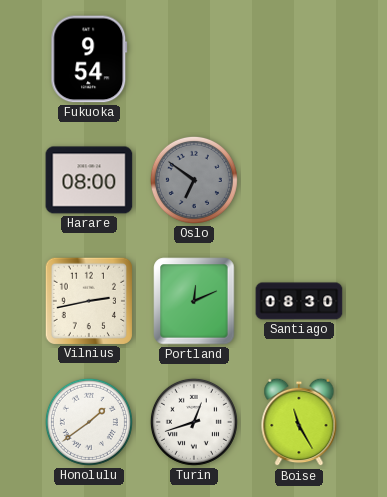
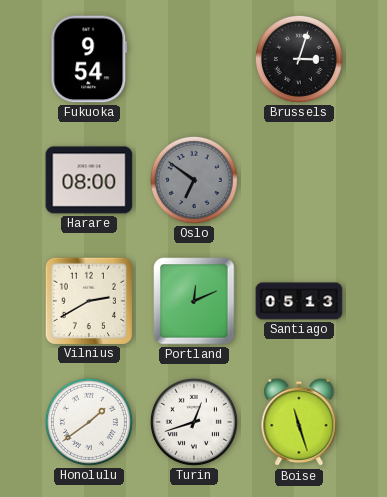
Brussels: none -> 3:03
Vilnius: 2:43 -> 2:40
Santiago: 08:30 -> 05:13
Boise: 11:25 -> 11:27
